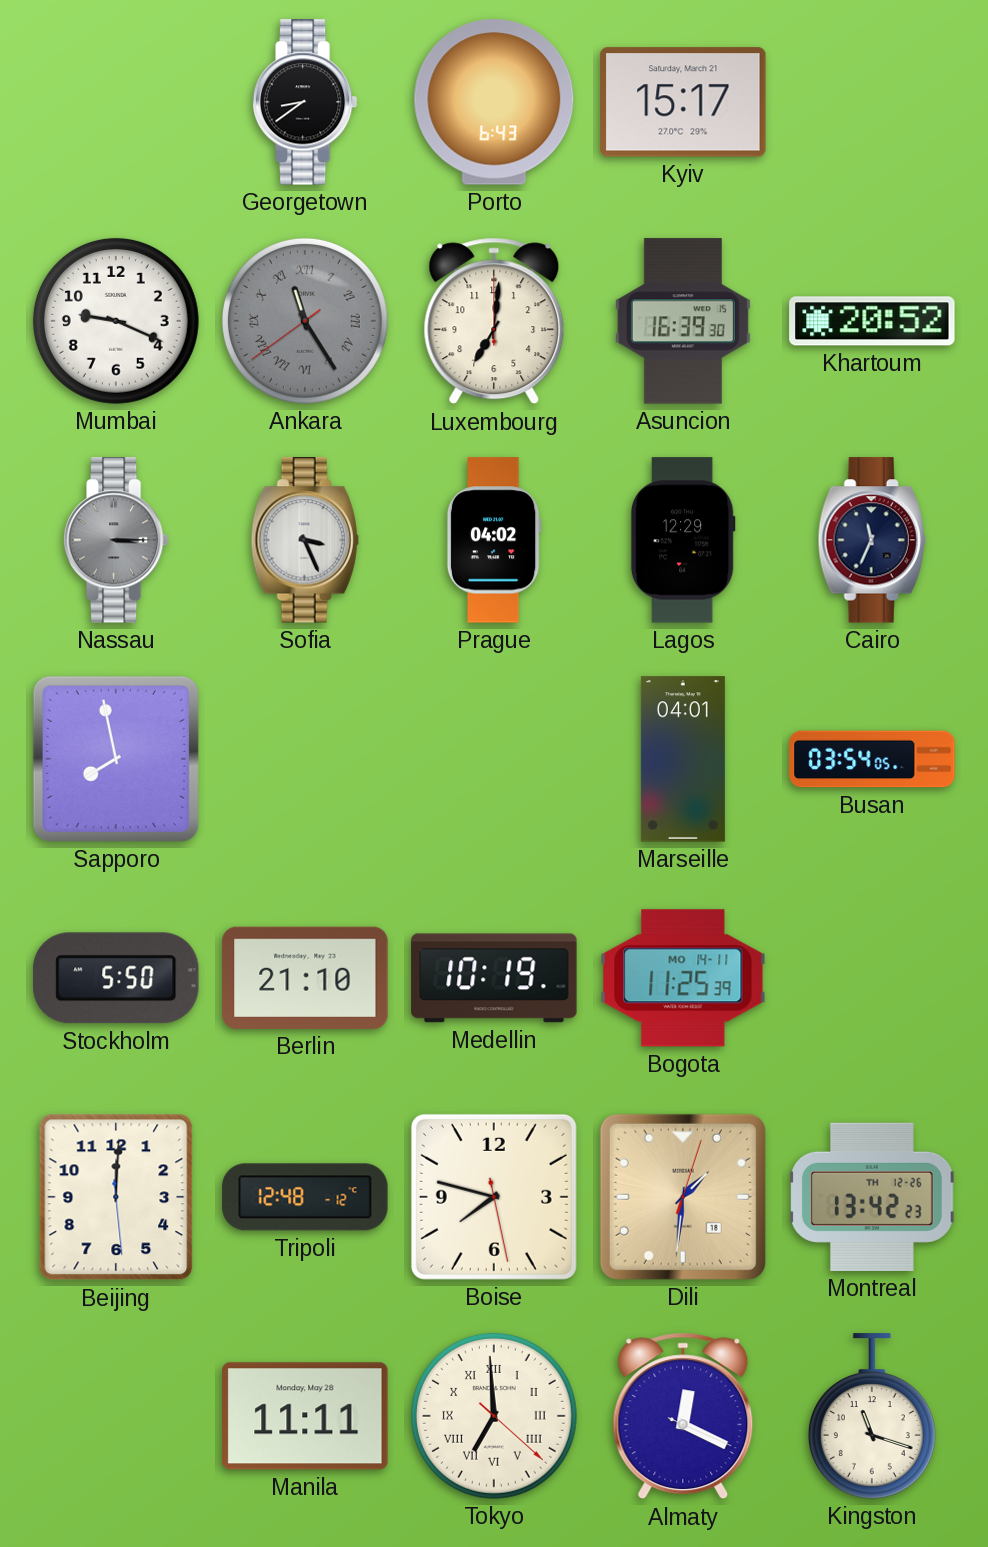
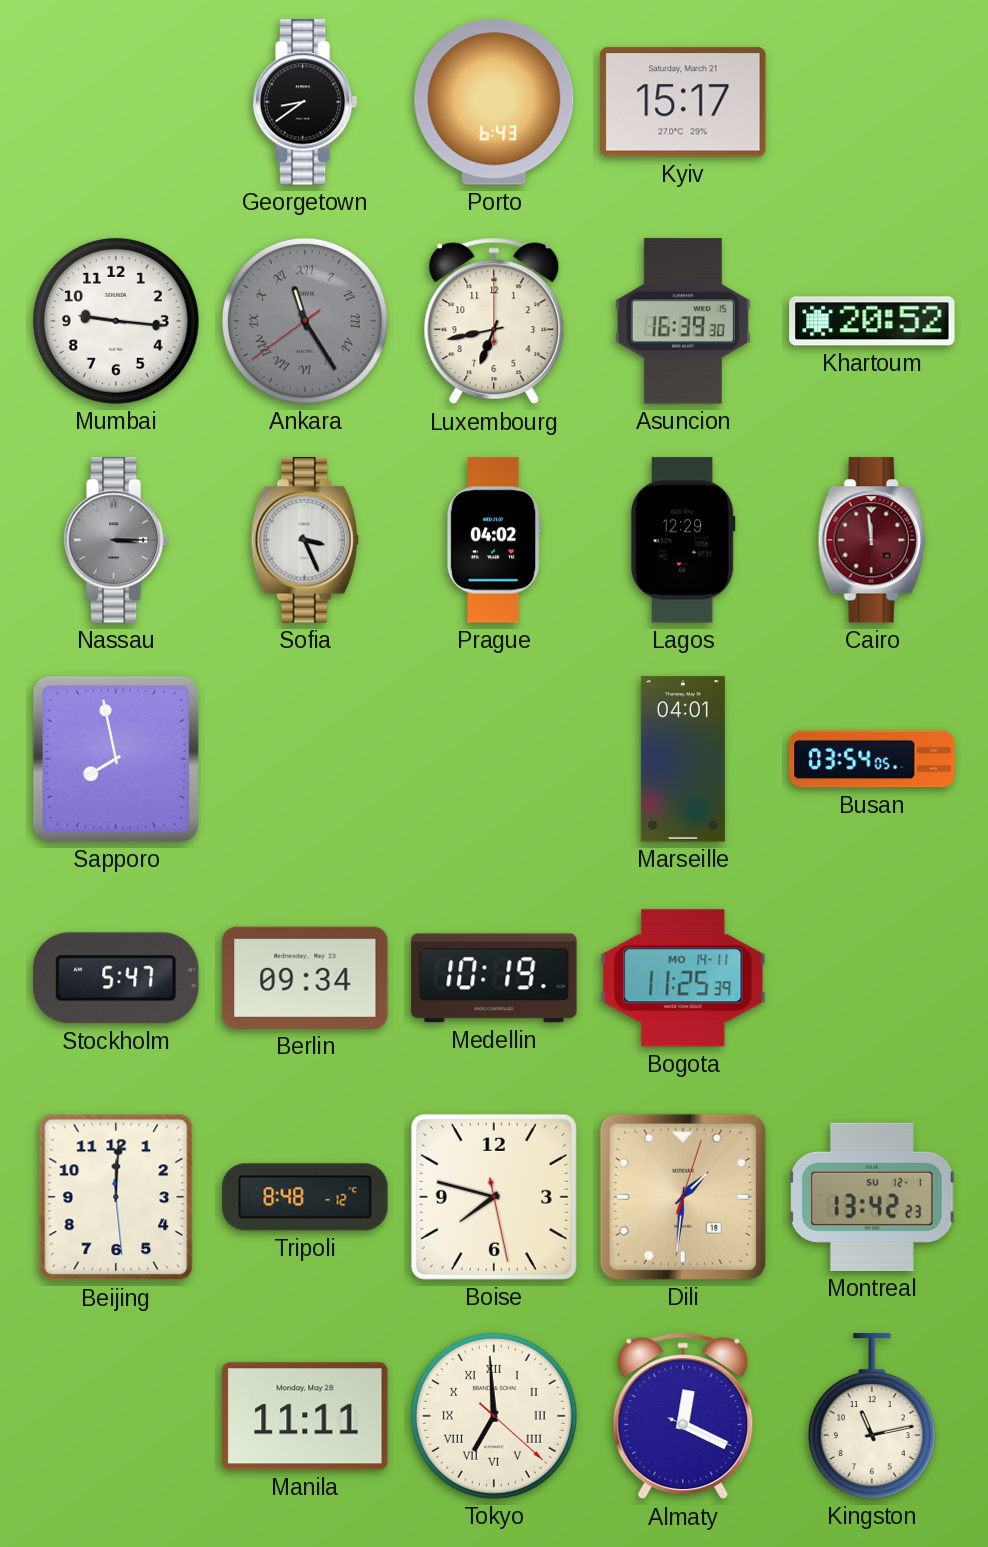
Mumbai: 9:19 -> 9:16
Luxembourg: 7:01 -> 6:43
Cairo: 11:34 -> 11:59
Cairo dial: navy -> burgundy
Stockholm: 5:50 -> 5:47
Berlin: 21:10 -> 09:34
Tripoli: 12:48 -> 8:48
Montreal date: TH 12-26 -> SU 12-1
Kingston: 11:18 -> 11:13
